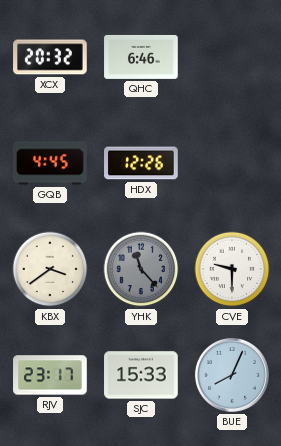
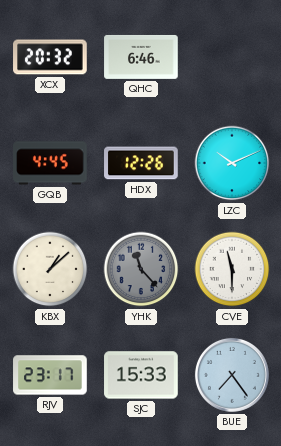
LZC: none -> 10:11
KBX: 3:39 -> 1:08
CVE: 9:30 -> 11:30
BUE: 8:04 -> 7:24
